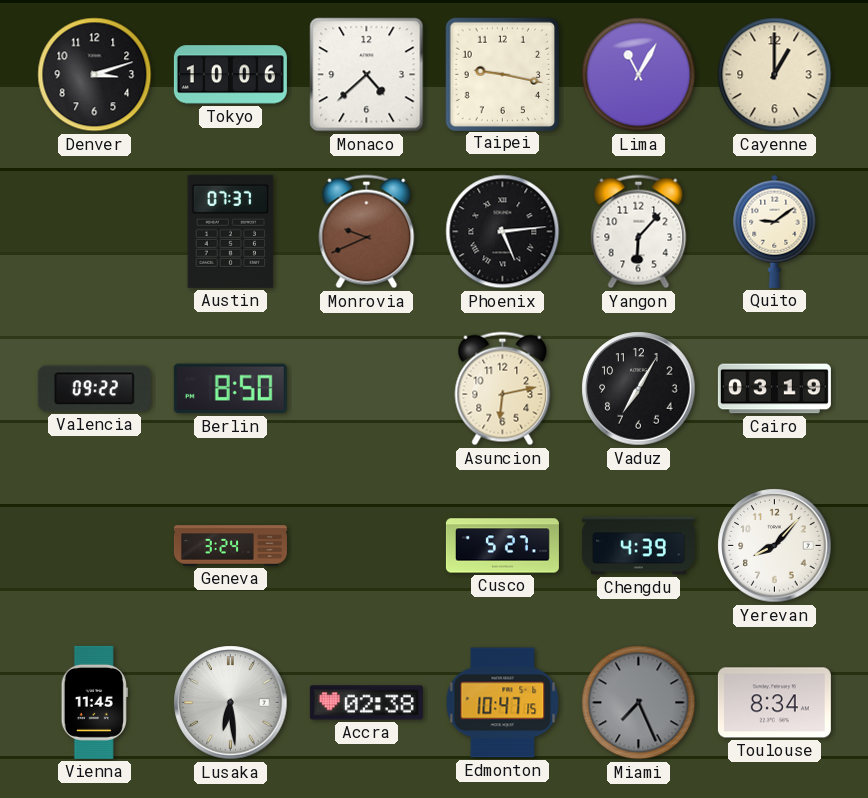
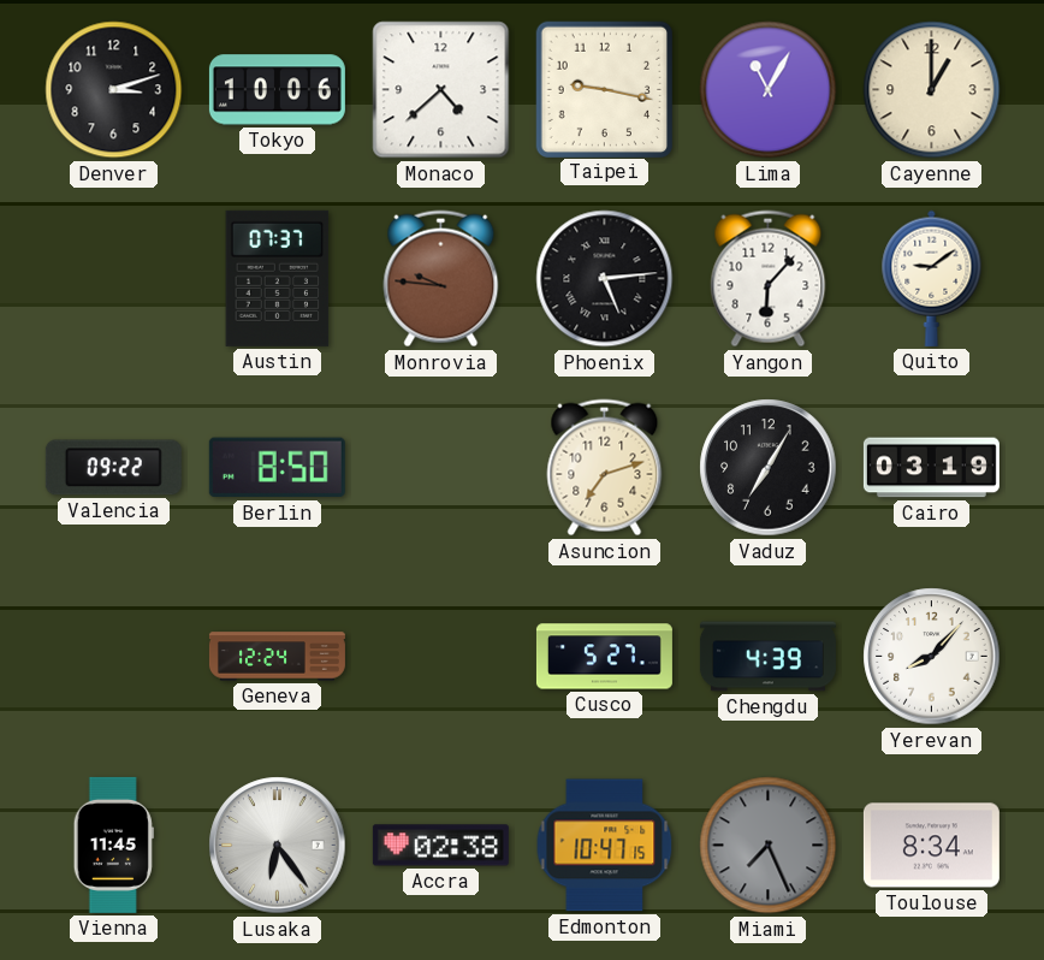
Monrovia: 9:41 -> 9:46
Asuncion: 6:13 -> 7:12
Geneva: 3:24 -> 12:24
Lusaka: 6:29 -> 6:24
